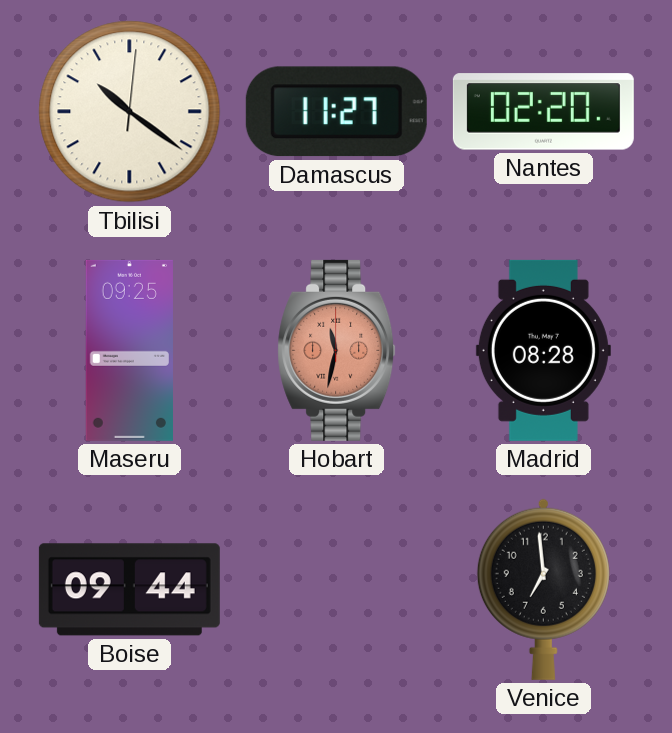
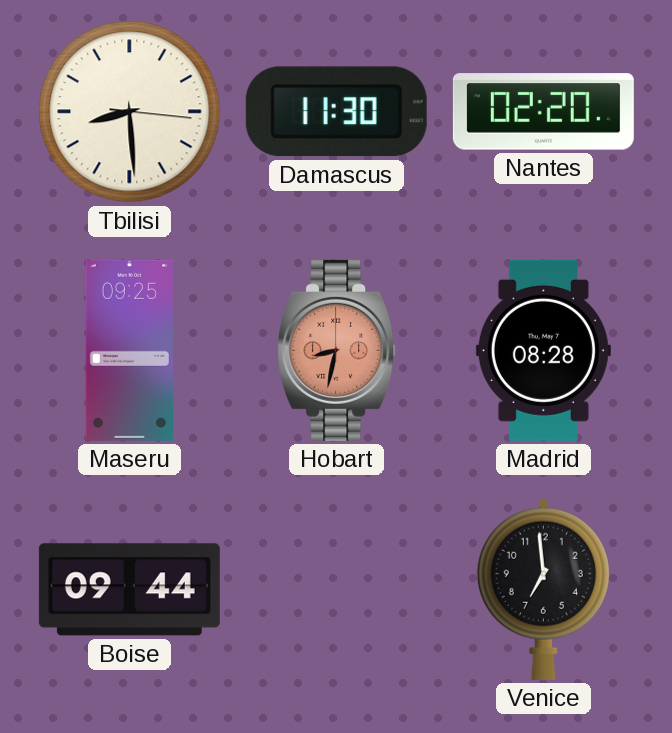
Tbilisi: 10:21 -> 8:29
Damascus: 11:27 -> 11:30
Hobart: 11:32 -> 8:32
